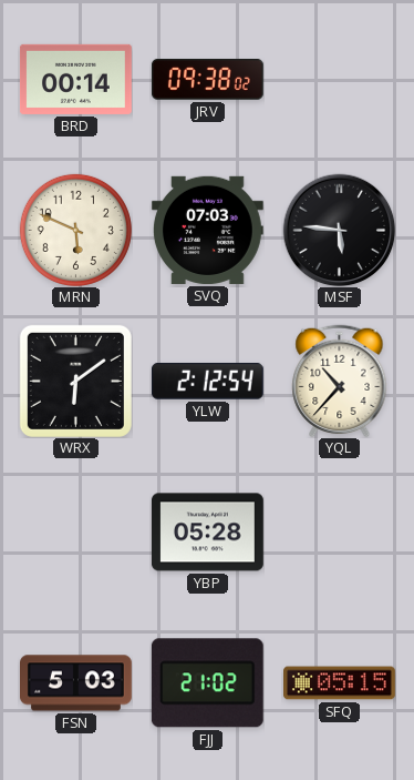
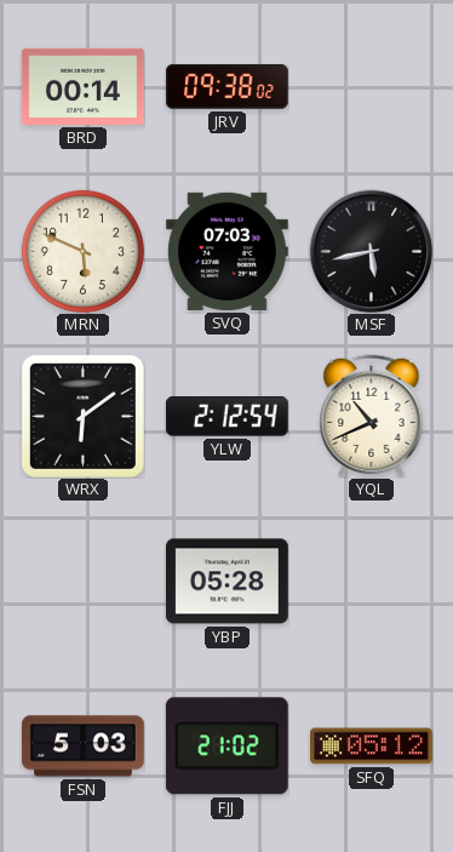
MSF: 5:46 -> 5:43
YQL: 10:37 -> 10:41
SFQ: 05:15 -> 05:12
